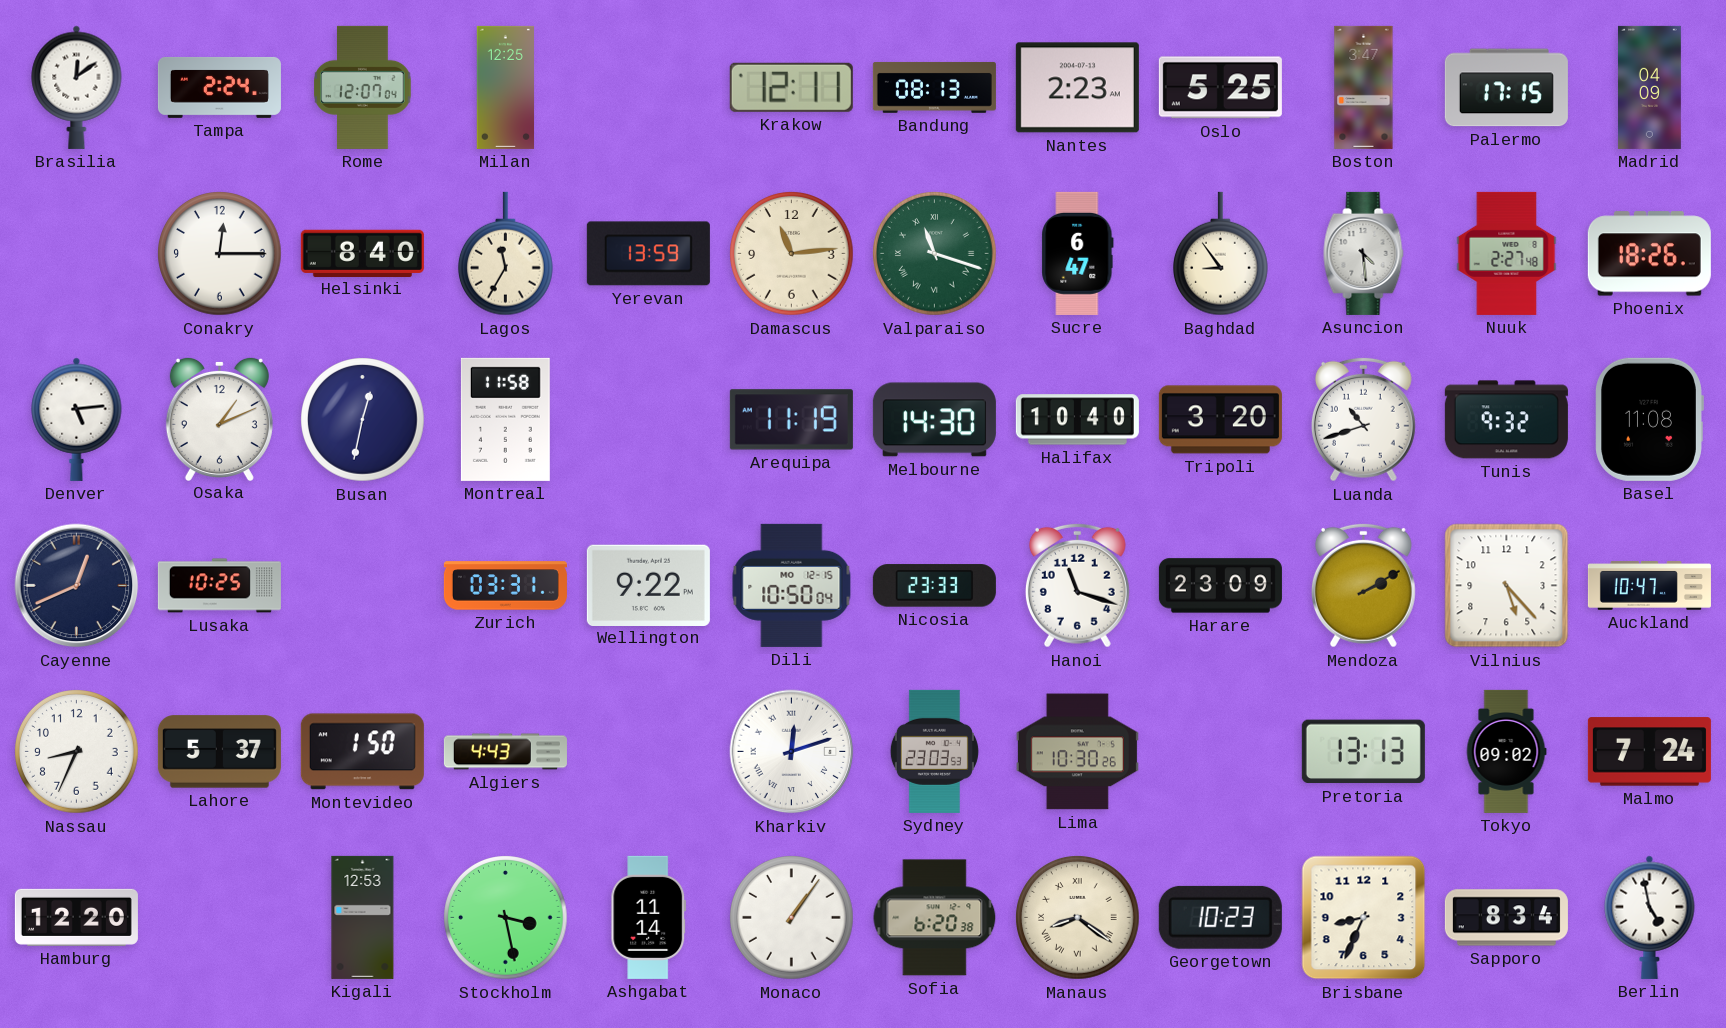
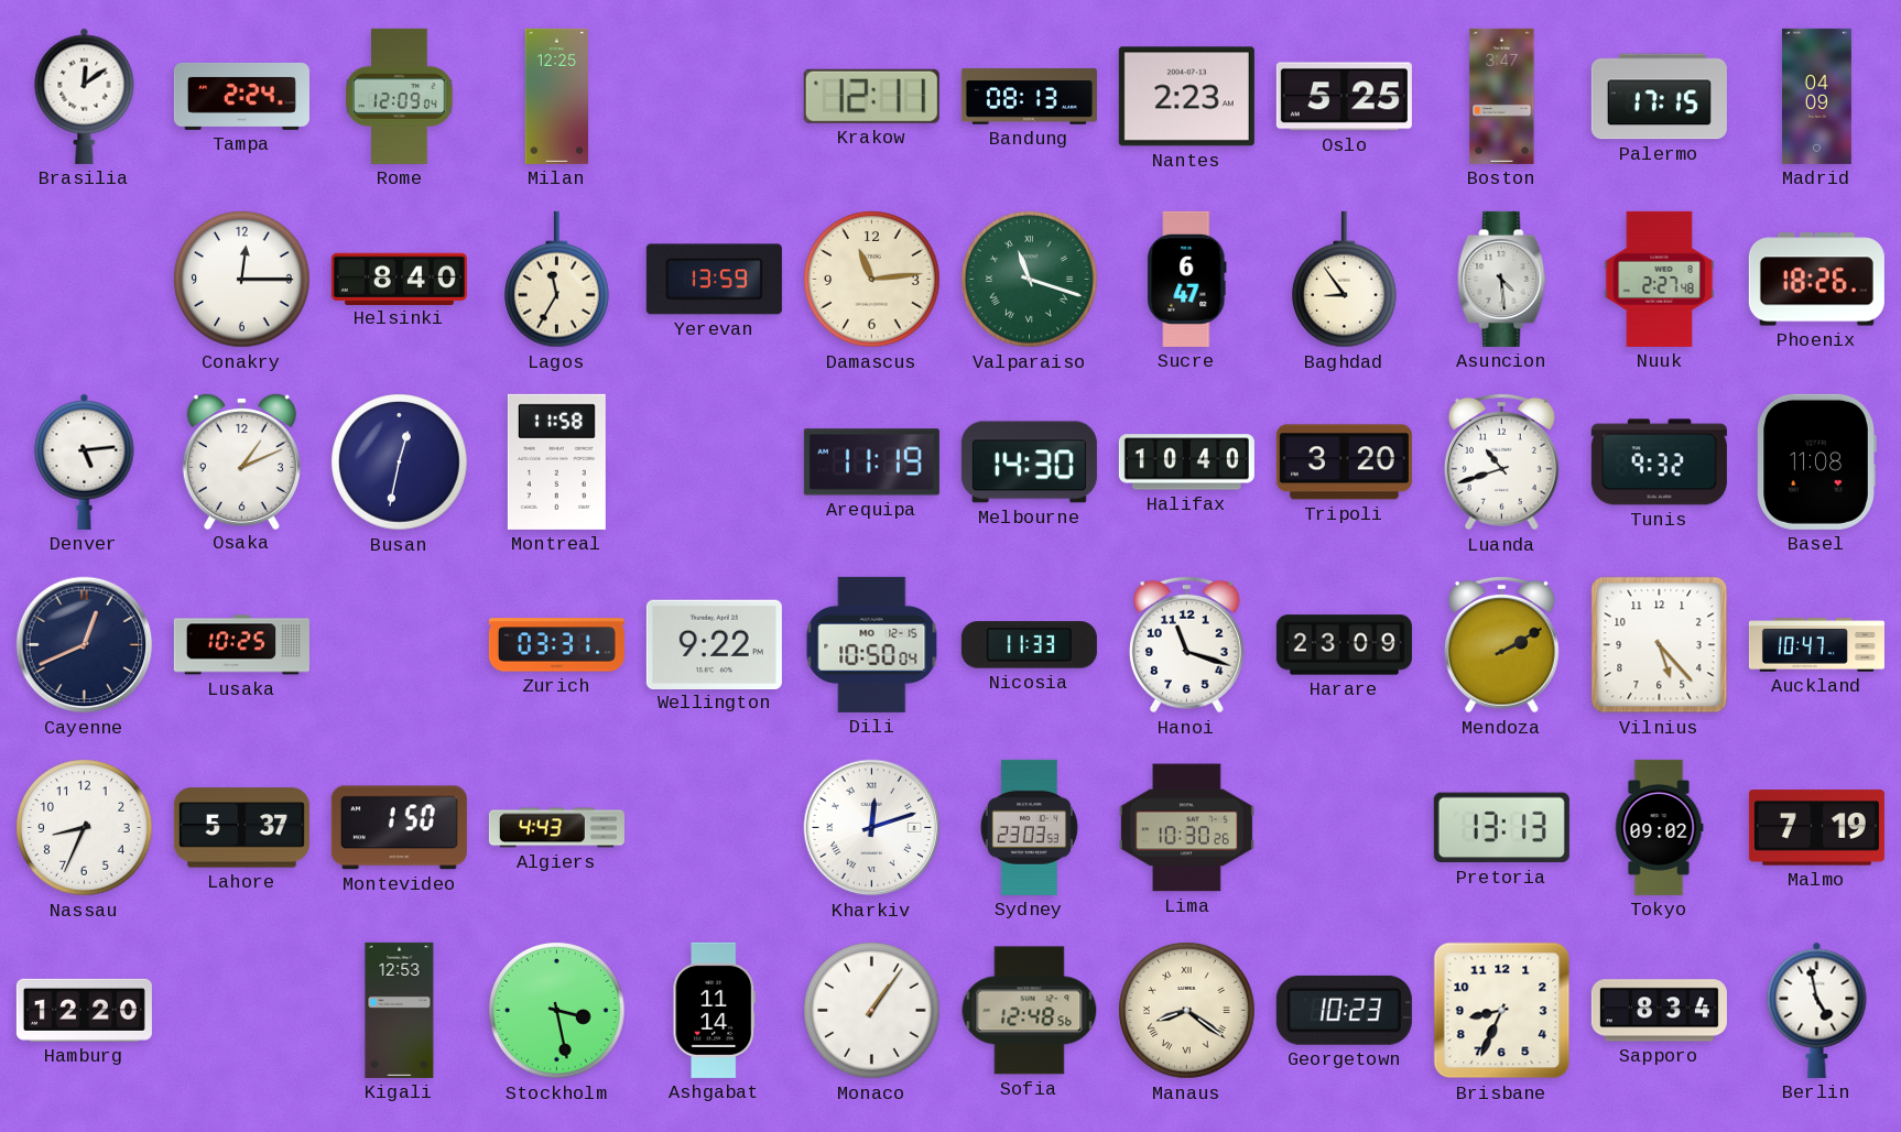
Rome: 12:07 -> 12:09
Nicosia: 23:33 -> 11:33
Malmo: 7:24 -> 7:19
Sofia: 6:20 -> 12:48
